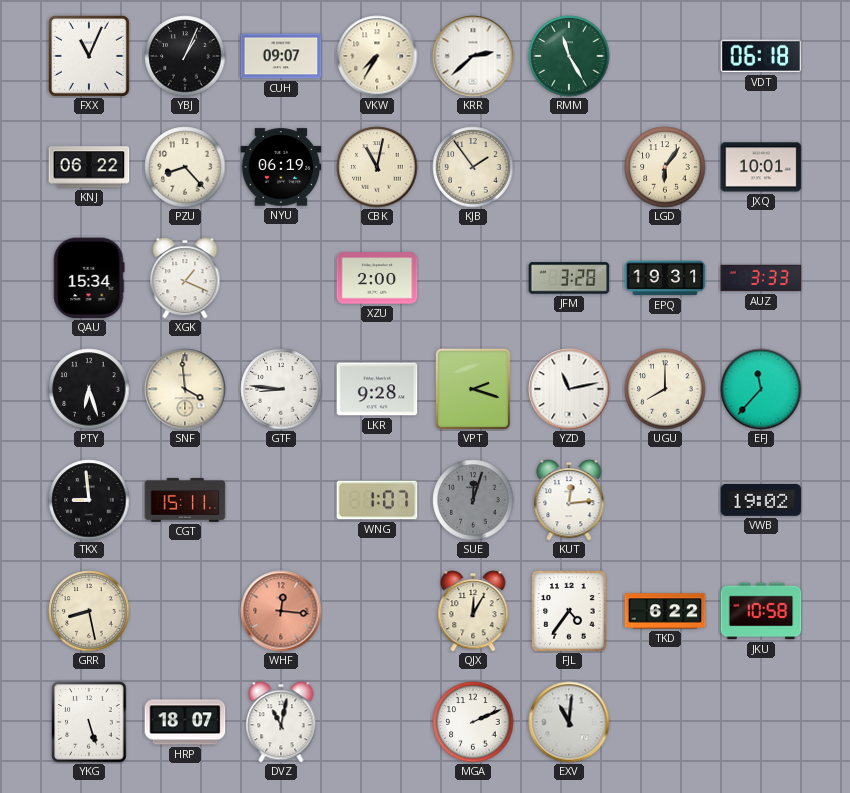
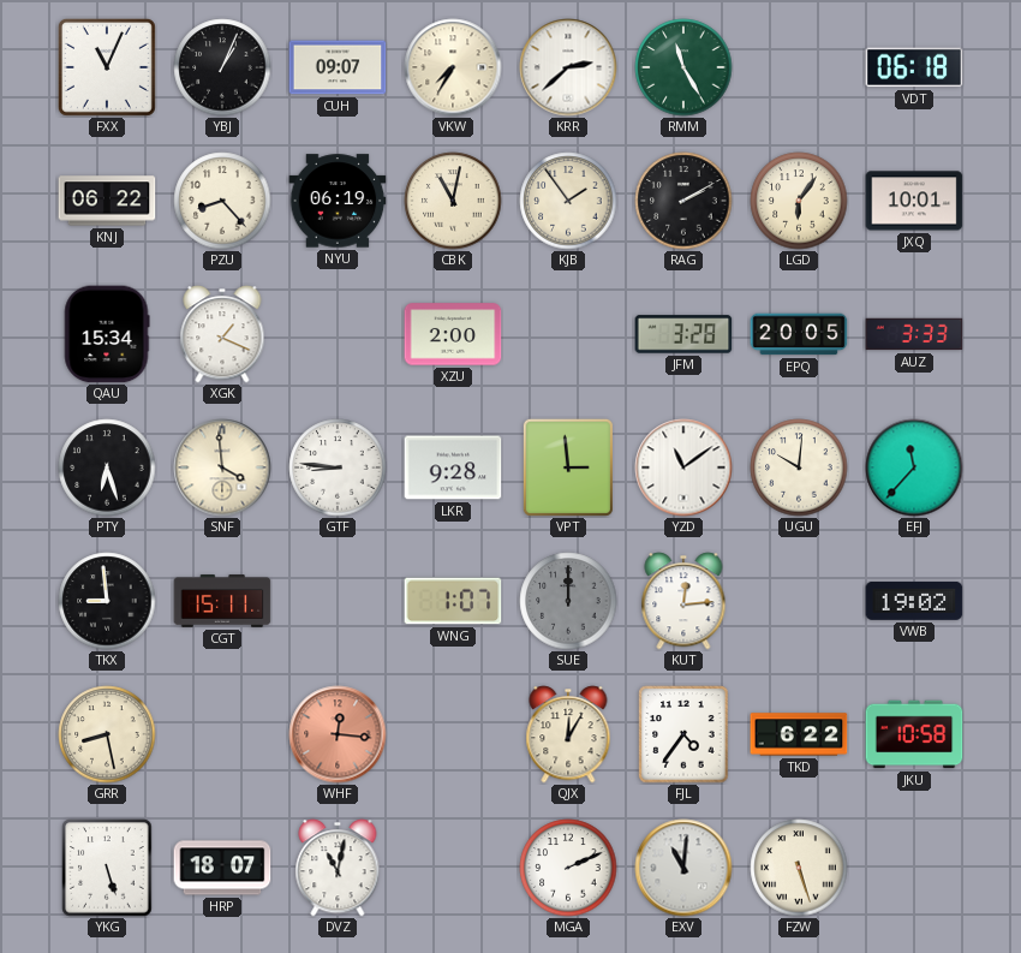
RAG: none -> 2:10
EPQ: 19:31 -> 20:05
VPT: 2:18 -> 2:59
YZD: 11:13 -> 11:09
UGU: 8:00 -> 10:01
SUE: 12:03 -> 12:00
FZW: none -> 5:27
